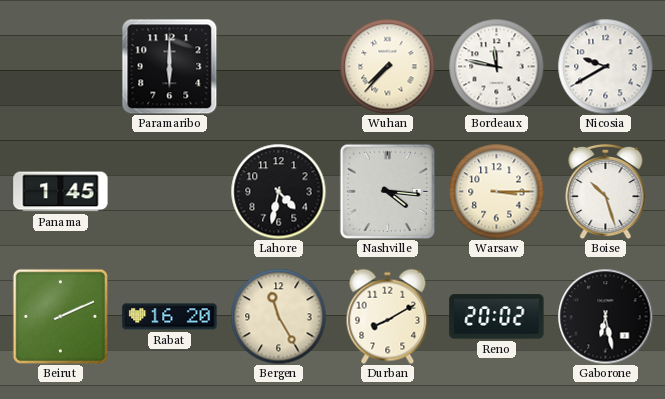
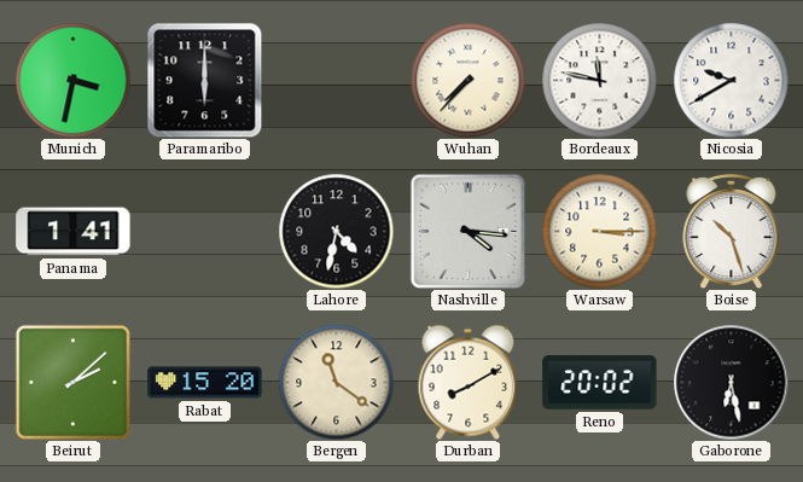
Munich: none -> 3:32
Panama: 1:45 -> 1:41
Beirut: 2:11 -> 2:08
Rabat: 16:20 -> 15:20
Bergen: 11:25 -> 11:21
